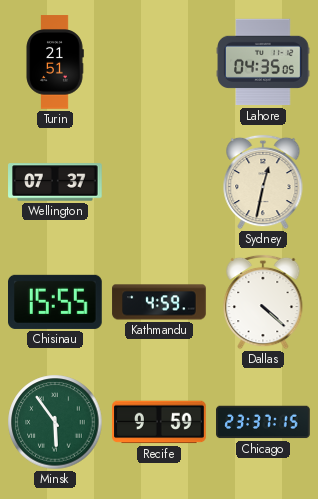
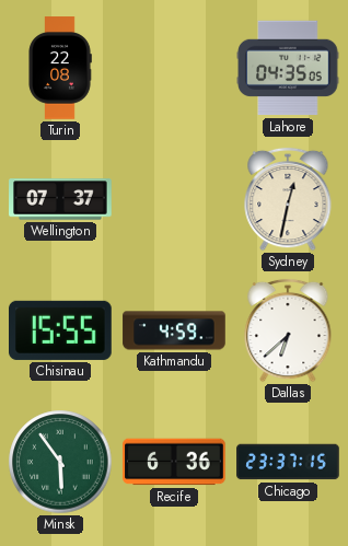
Turin: 21:51 -> 22:08
Dallas: 4:22 -> 6:38
Recife: 9:59 -> 6:36
